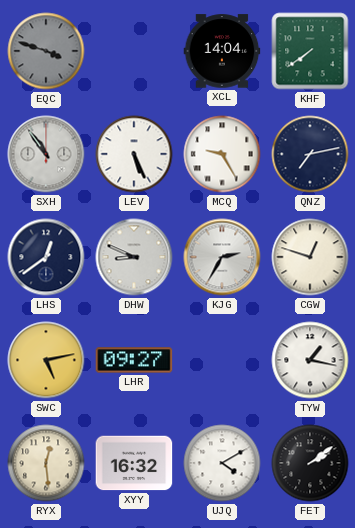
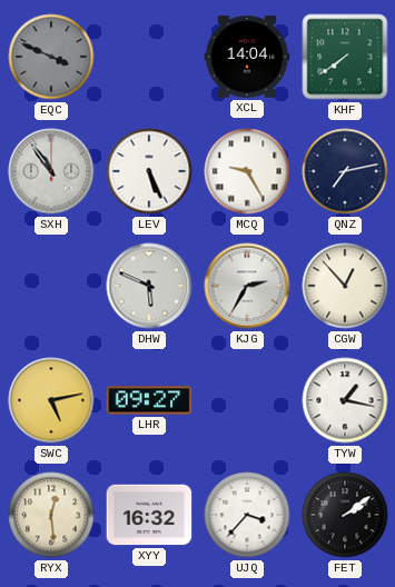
EQC: 3:48 -> 3:49
LHS: 12:39 -> none
DHW: 8:49 -> 5:49
CGW: 12:48 -> 12:53
UJQ: 4:10 -> 3:37
